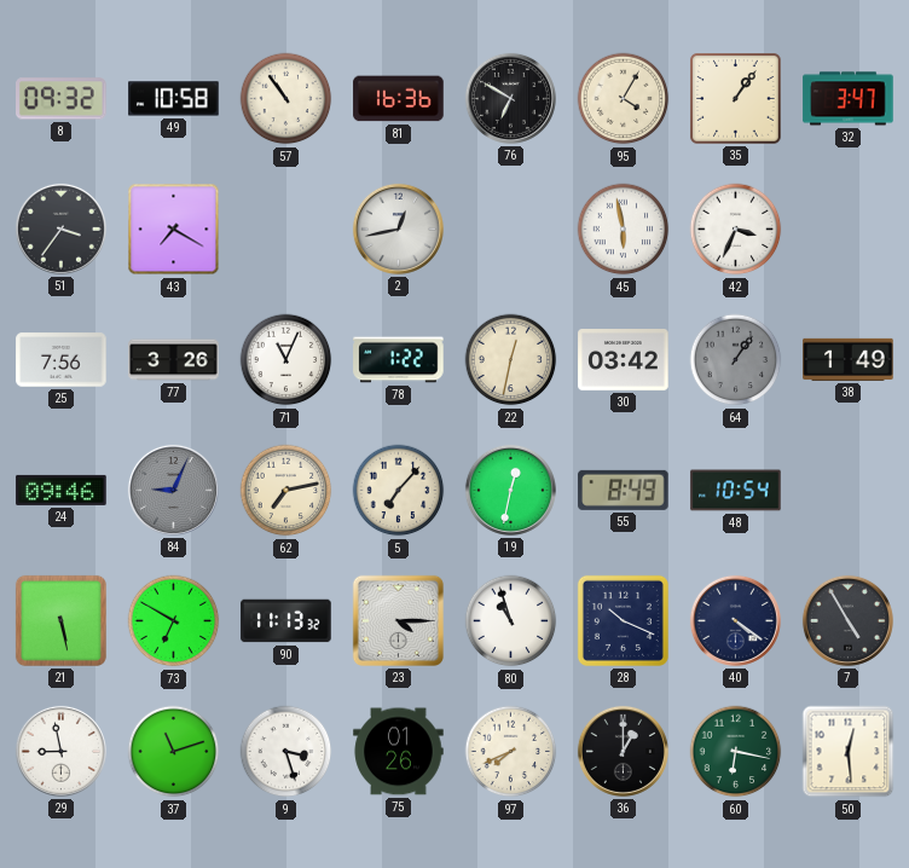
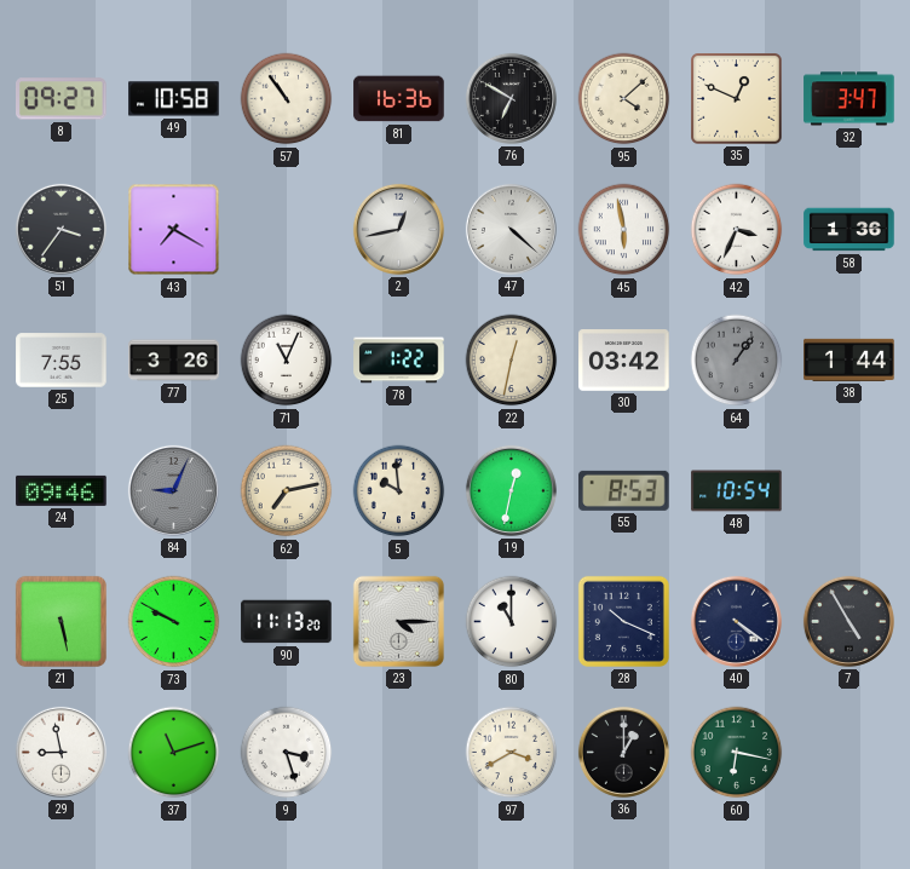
8: 09:32 -> 09:27
95: 4:05 -> 4:08
35: 1:06 -> 12:49
47: none -> 4:22
58: none -> 1:36
25: 7:56 -> 7:55
38: 1:49 -> 1:44
5: 7:07 -> 9:59
55: 8:49 -> 8:53
73: 6:50 -> 9:50
90: 11:13:32 -> 11:13:20
80: 10:57 -> 11:00
75: 01:26 -> none
97: 7:41 -> 3:40
50: 12:29 -> none
